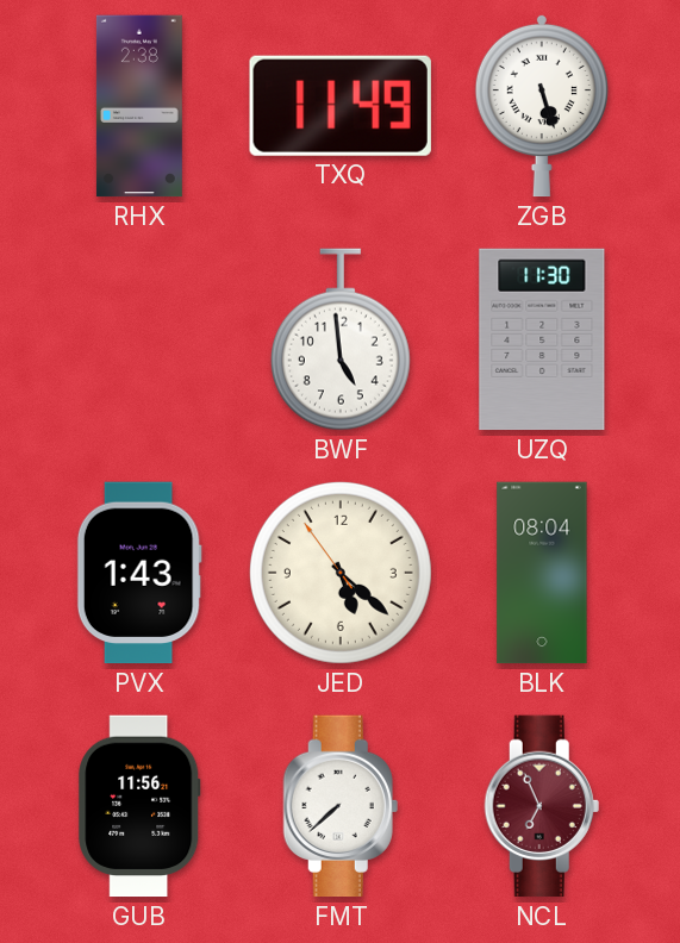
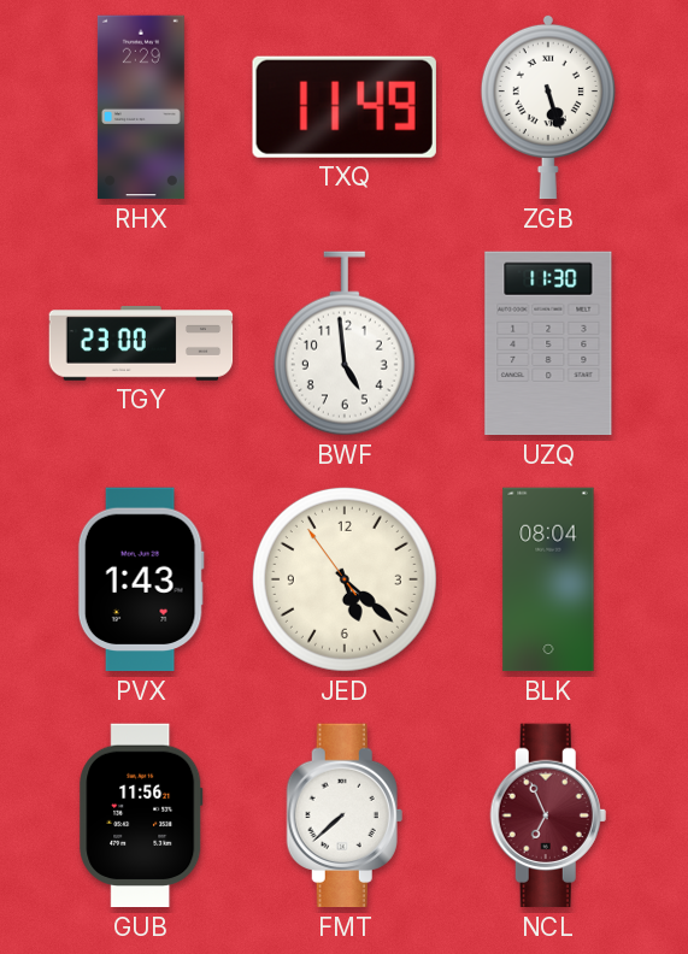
RHX: 2:38 -> 2:29
TGY: none -> 23:00
